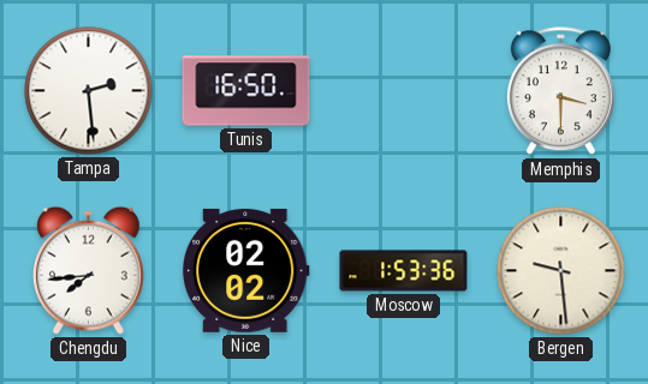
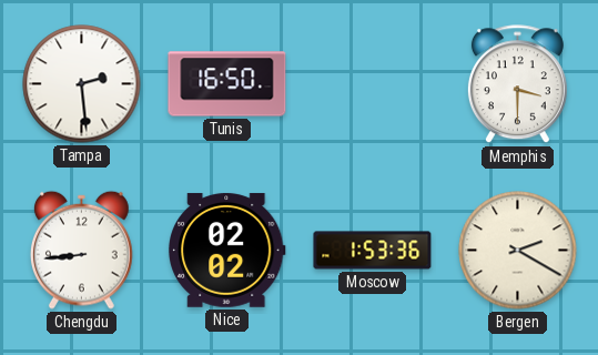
Chengdu: 7:44 -> 8:44
Bergen: 9:29 -> 2:20
